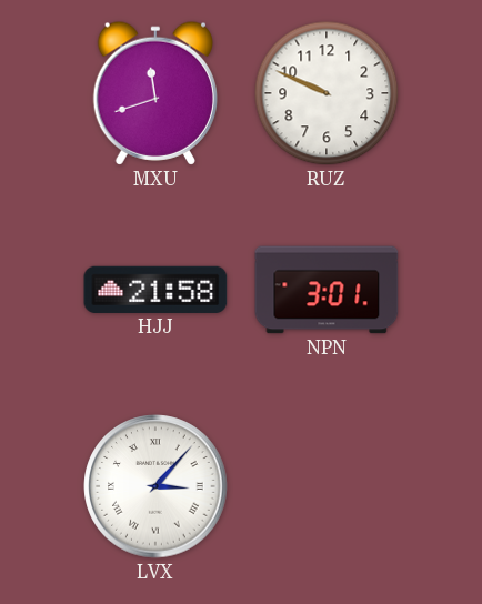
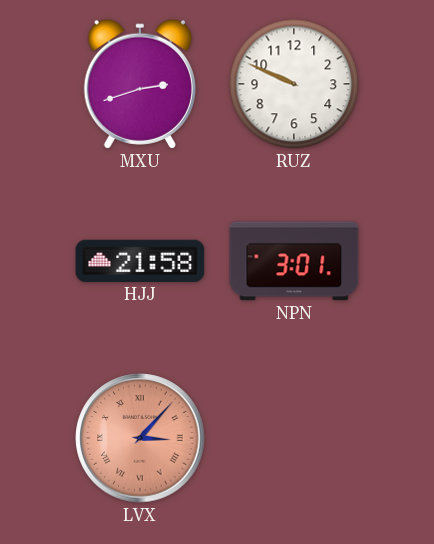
MXU: 11:42 -> 2:42
LVX dial: white -> salmon
